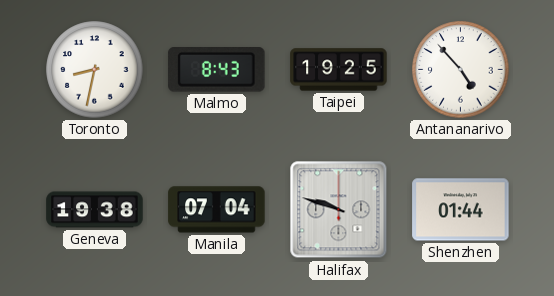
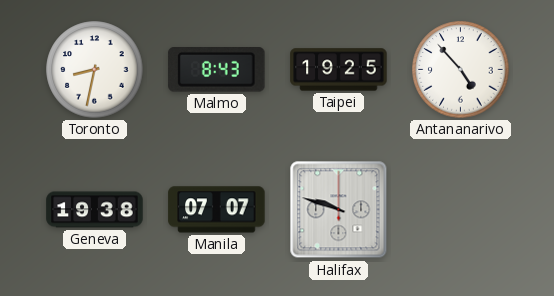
Manila: 07:04 -> 07:07
Shenzhen: 01:44 -> none
